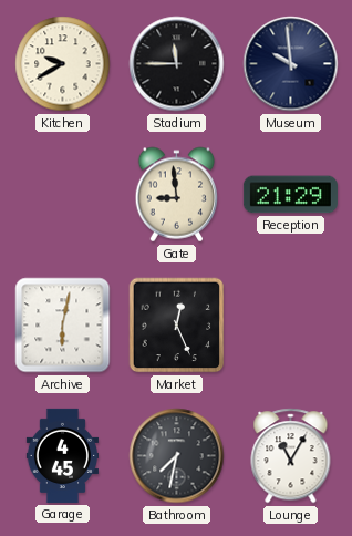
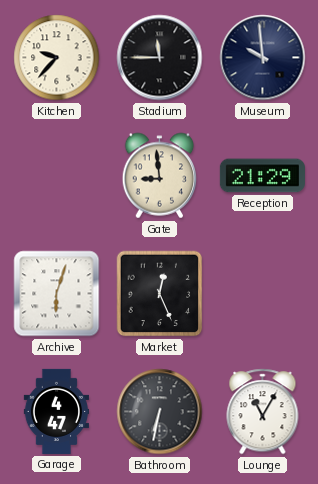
Kitchen: 9:40 -> 9:37
Archive: 6:02 -> 6:03
Garage: 4:45 -> 4:47
Bathroom: 7:32 -> 6:32
